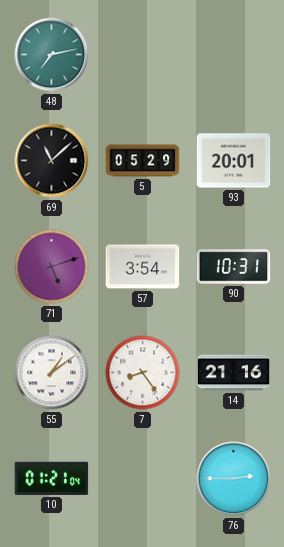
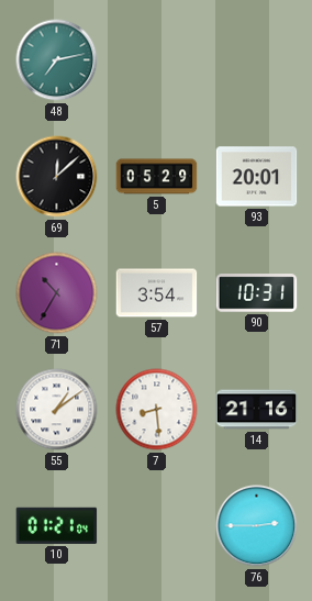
69: 11:08 -> 12:08
71: 5:12 -> 10:35
7: 8:24 -> 8:29
